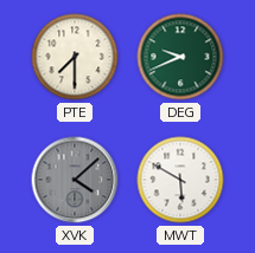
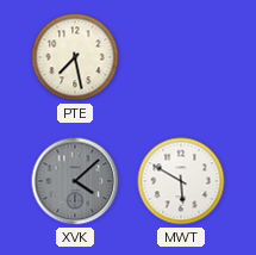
PTE: 7:30 -> 7:28
DEG: 9:41 -> none
